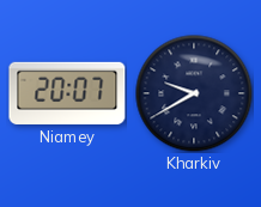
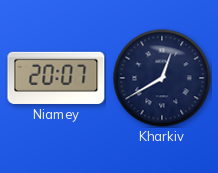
Kharkiv: 9:40 -> 12:40
